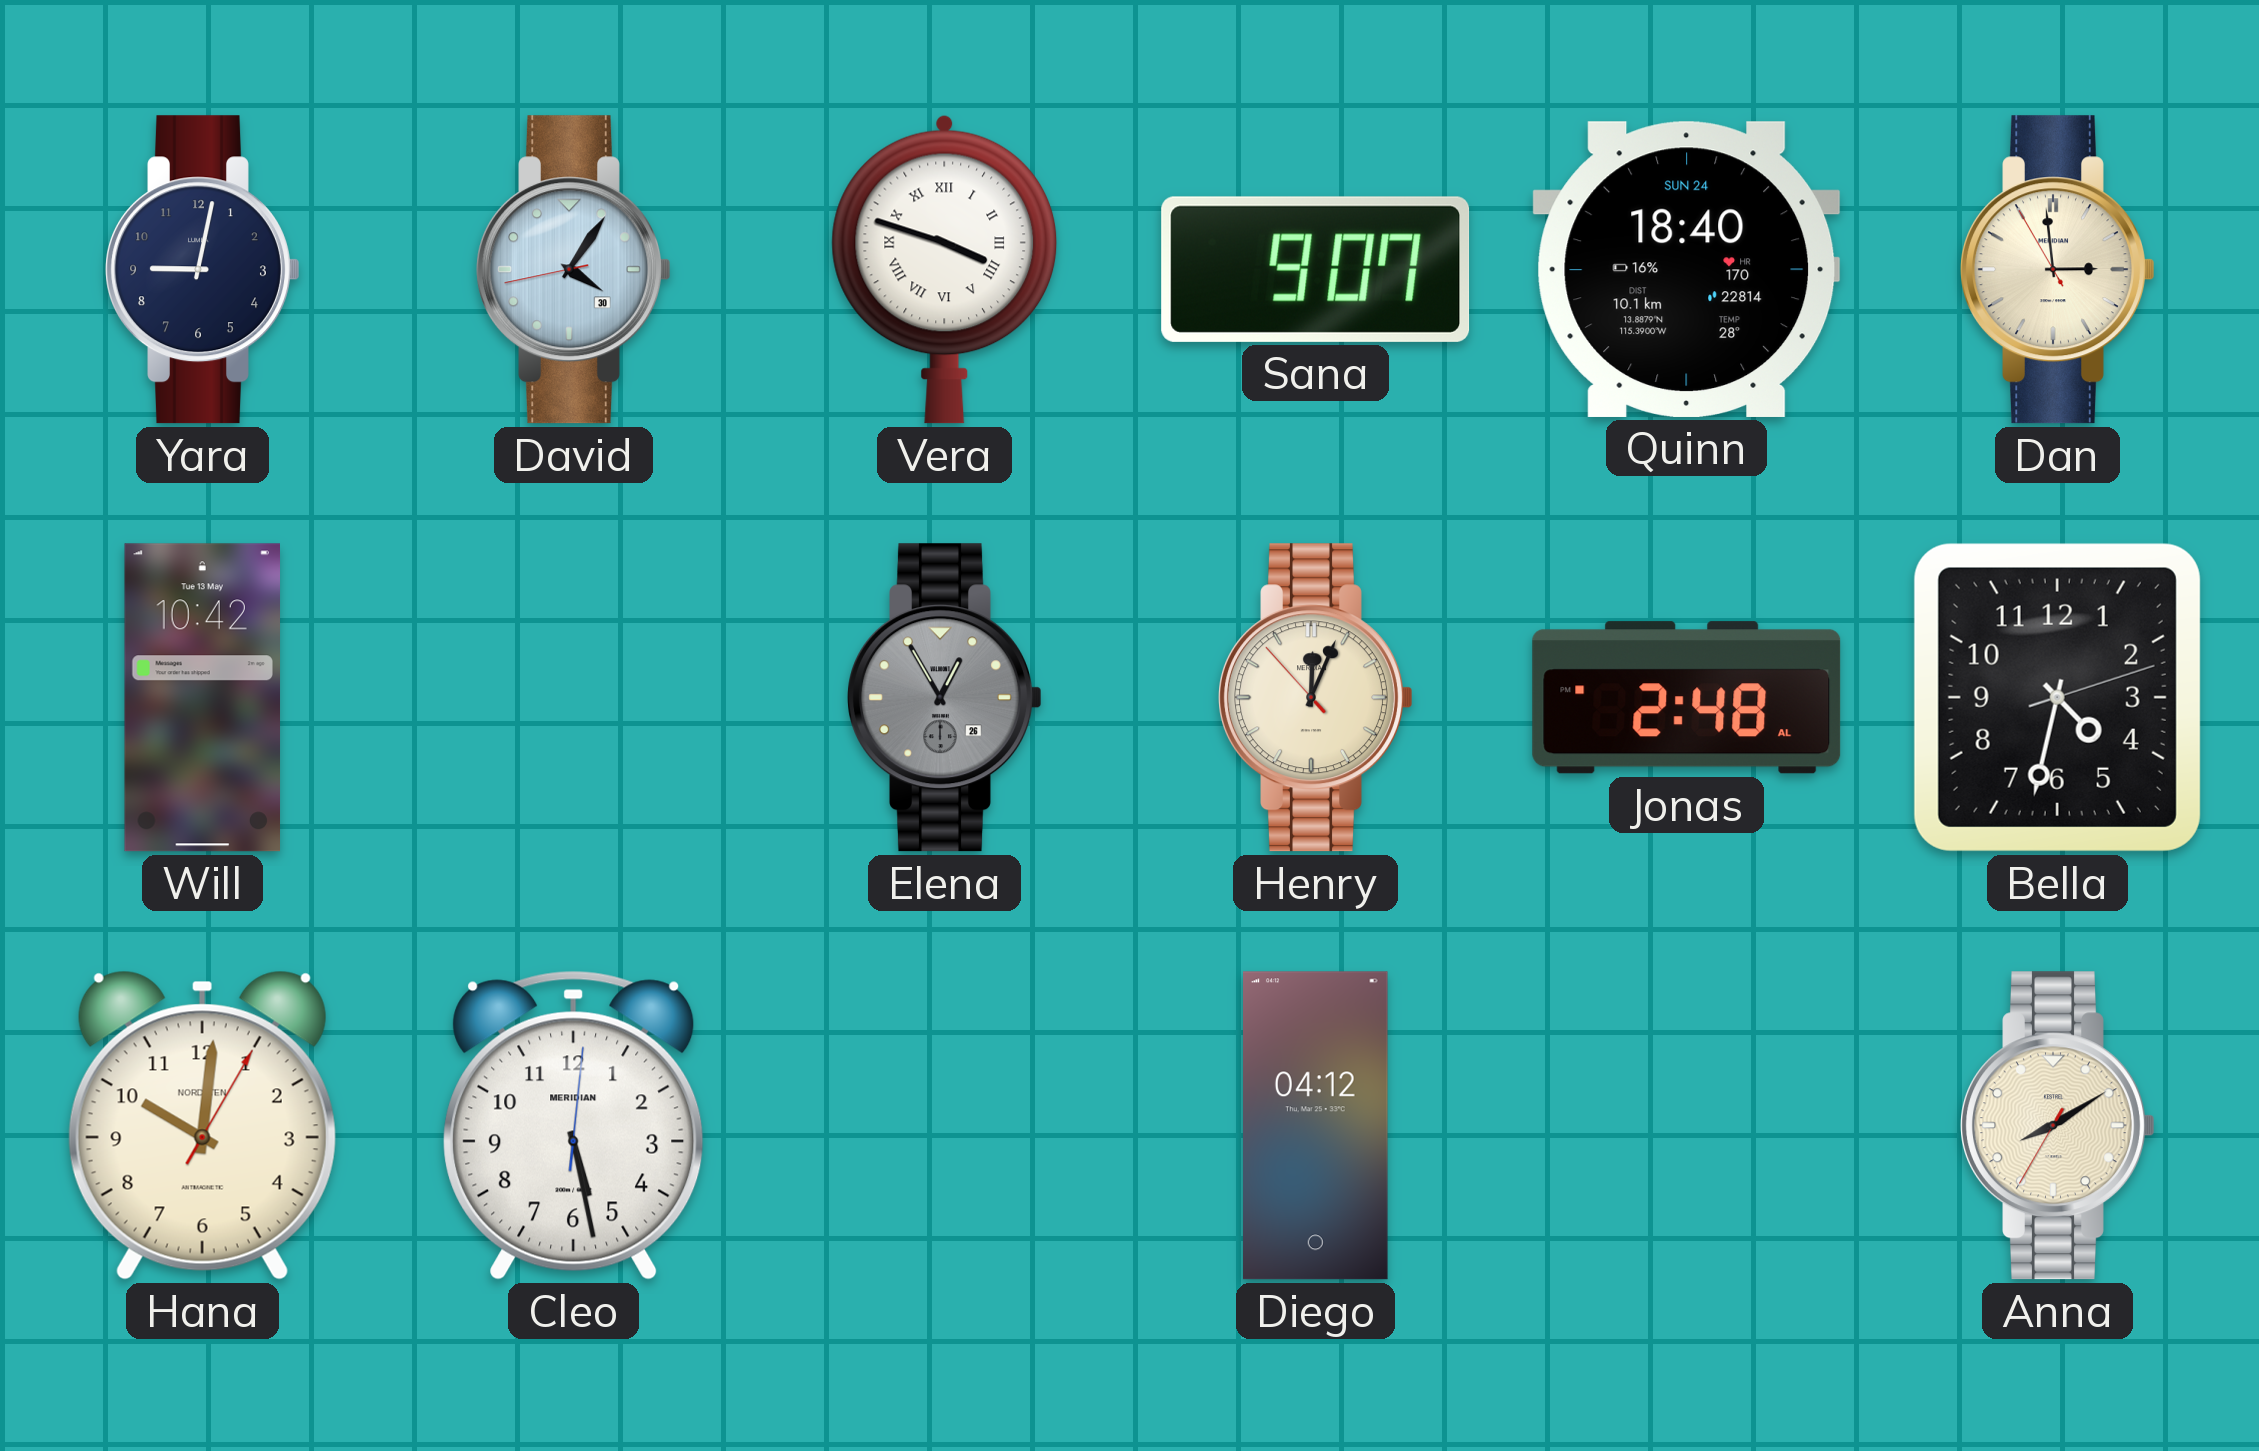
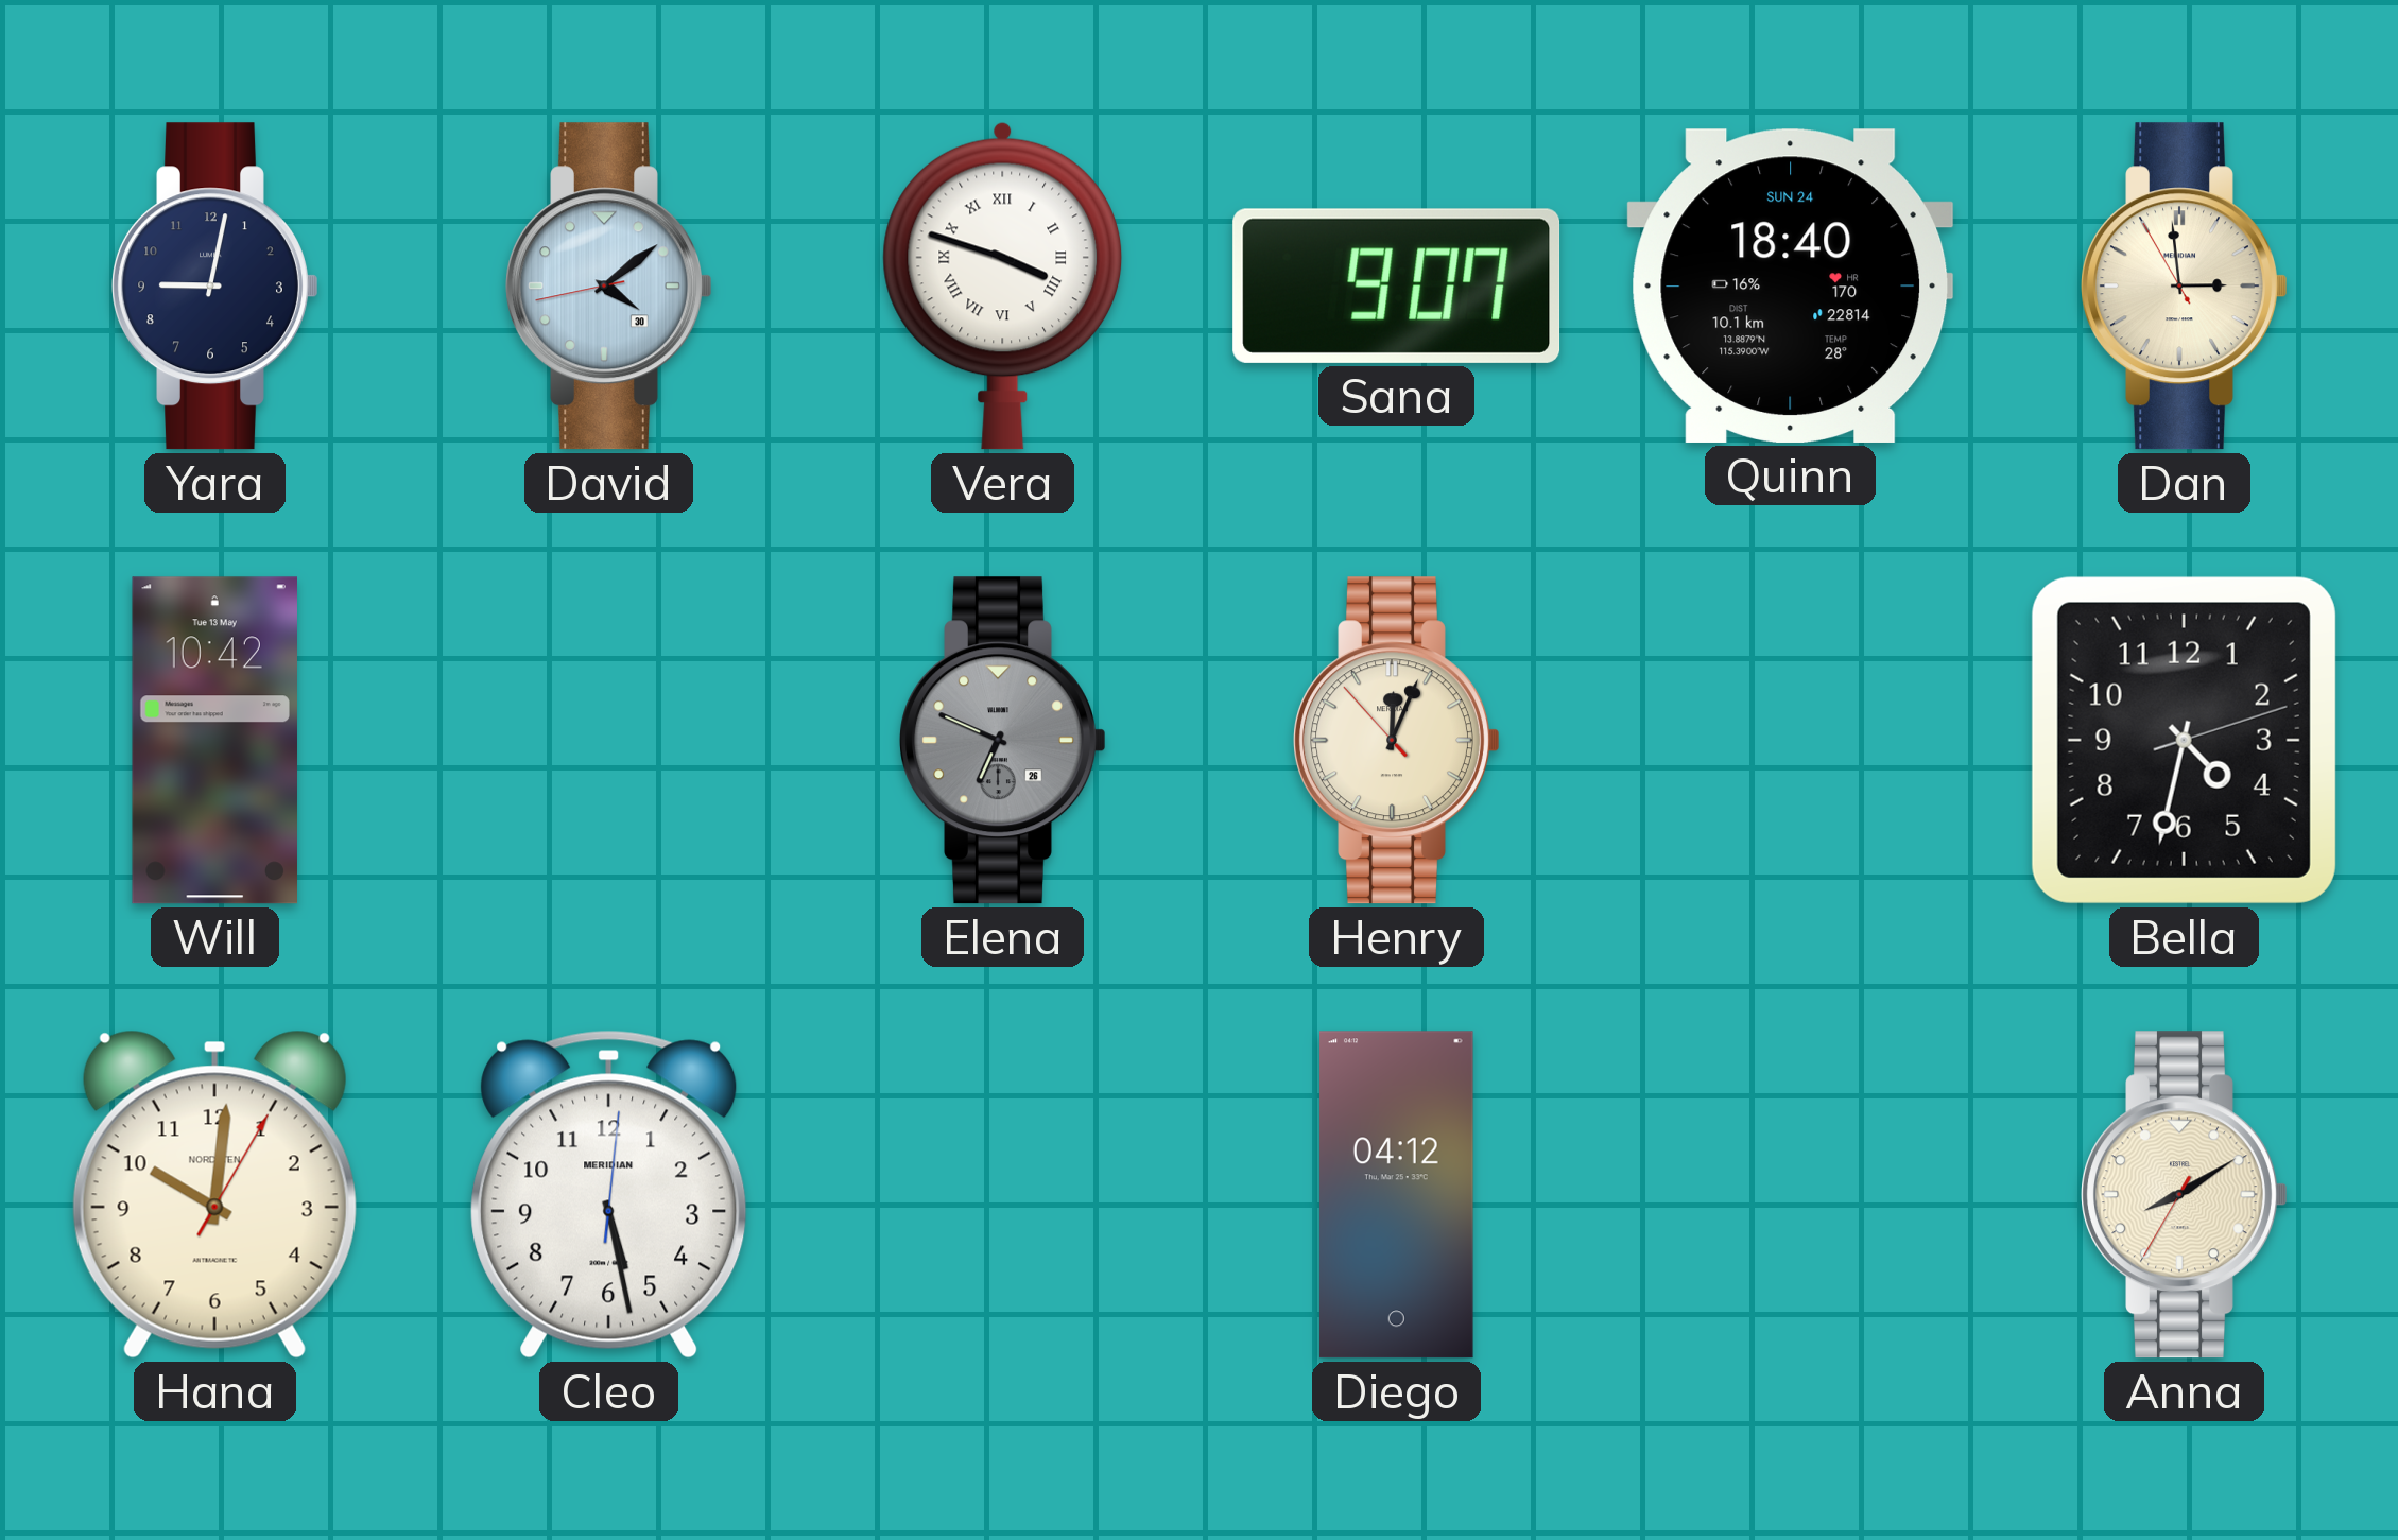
David: 4:05 -> 4:08
Elena: 12:55 -> 6:49
Jonas: 2:48 -> none
